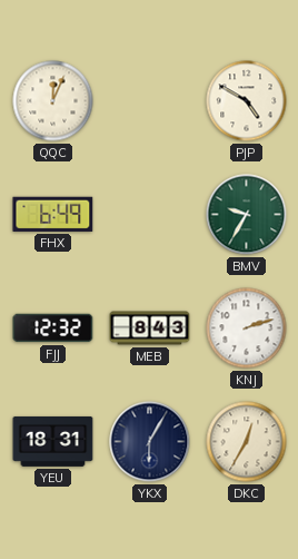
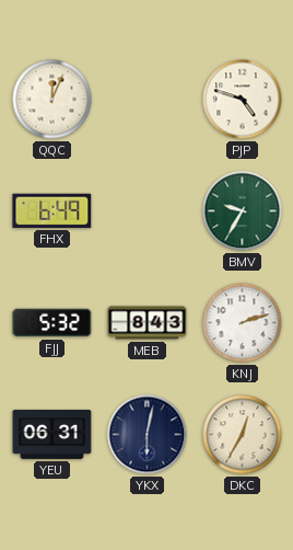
PJP: 4:50 -> 4:48
FJJ: 12:32 -> 5:32
YEU: 18:31 -> 06:31
YKX: 6:05 -> 6:02
